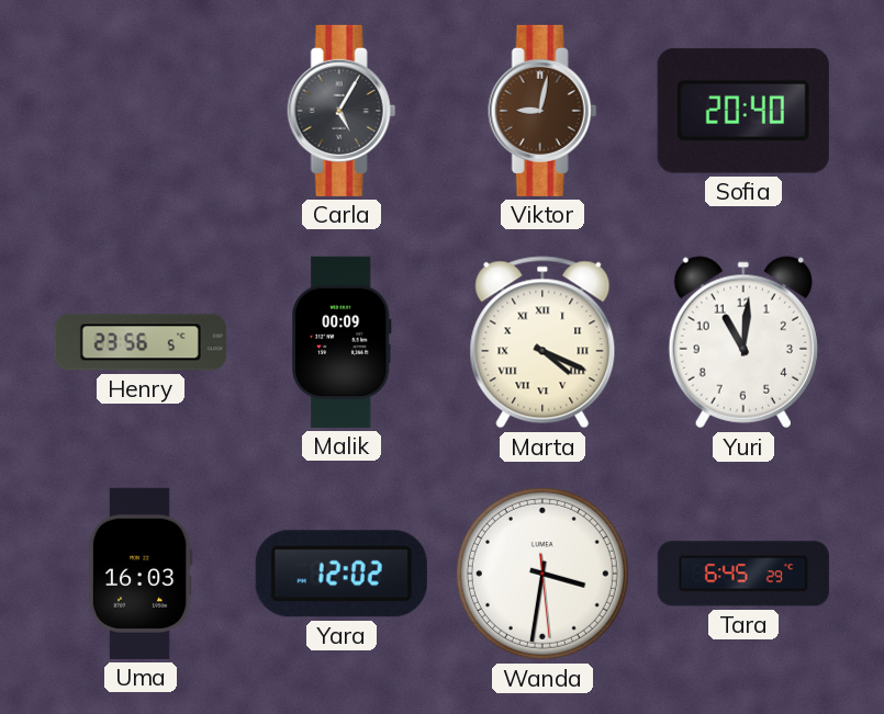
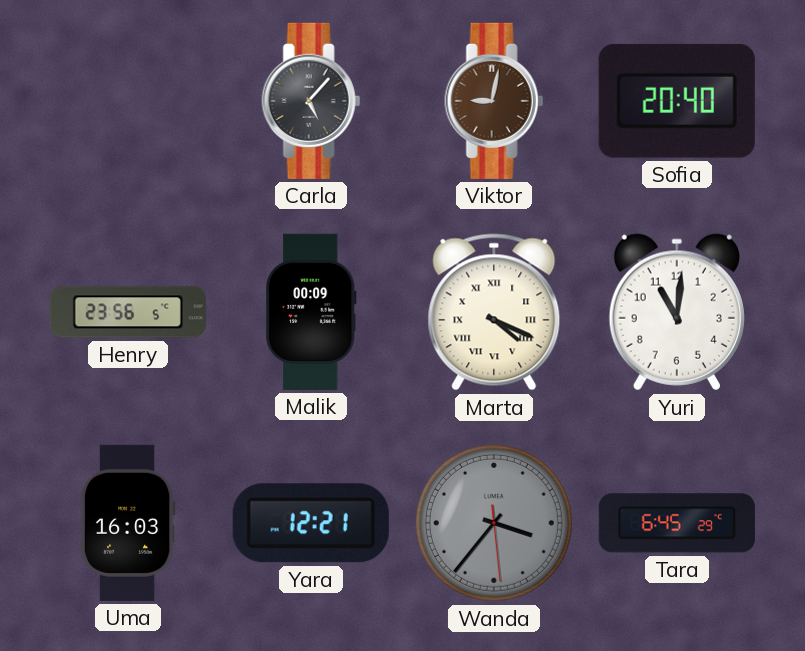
Carla: 5:05 -> 5:07
Yara: 12:02 -> 12:21
Wanda: 3:31 -> 3:36
Wanda dial: white -> grey
